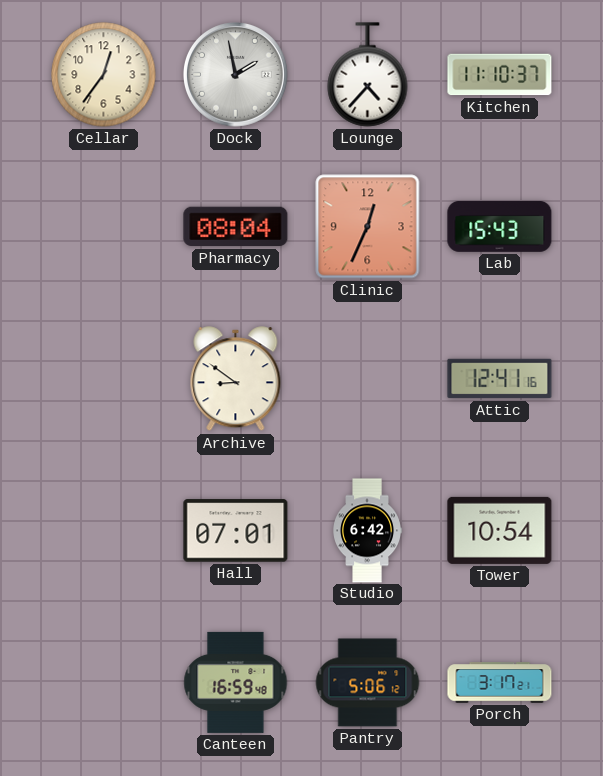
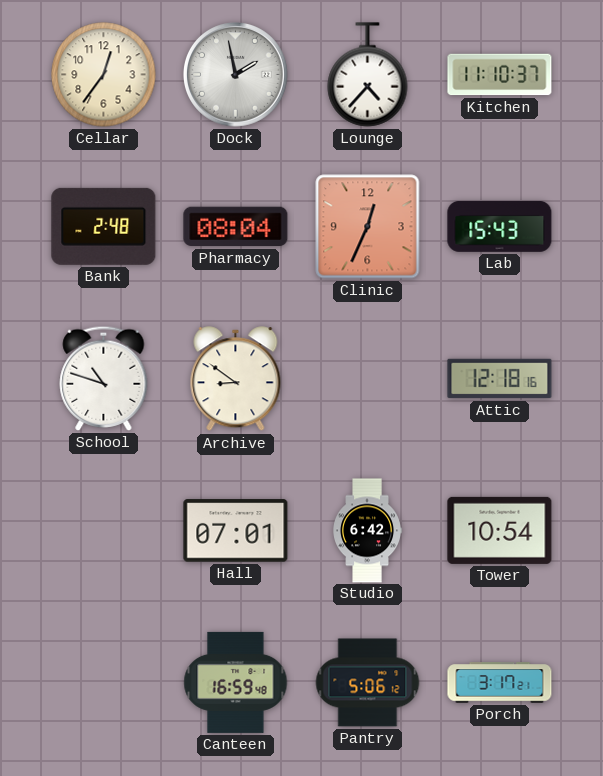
Bank: none -> 2:48
School: none -> 10:48
Attic: 12:41 -> 12:18
